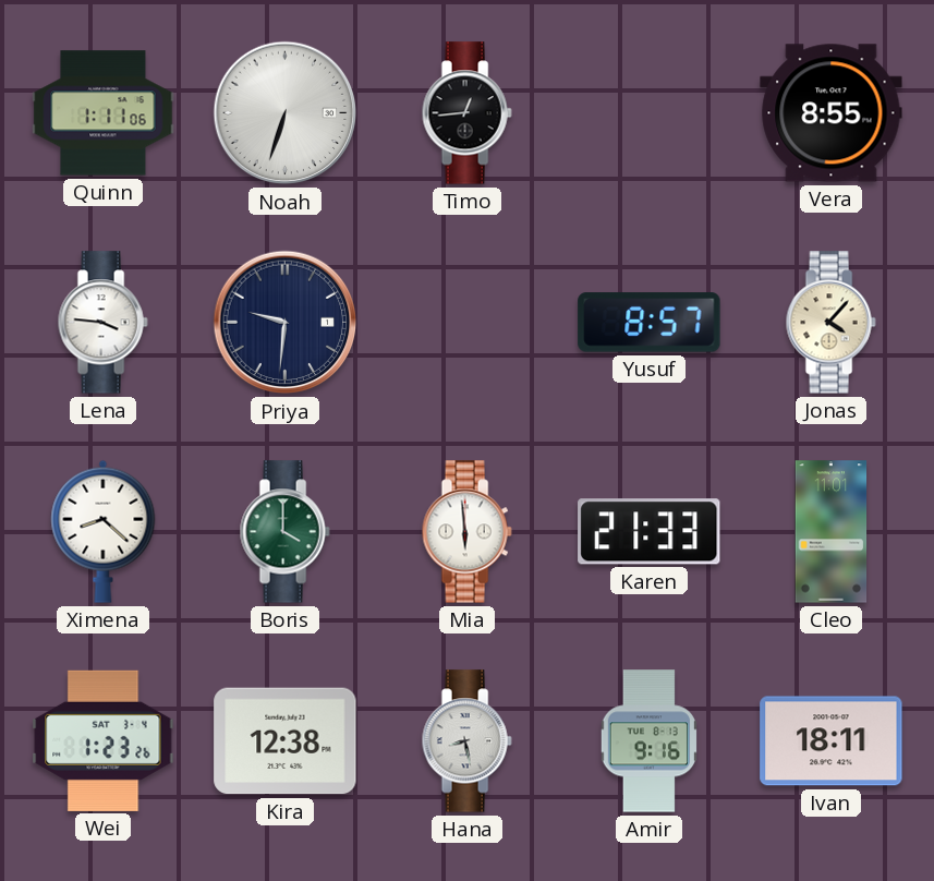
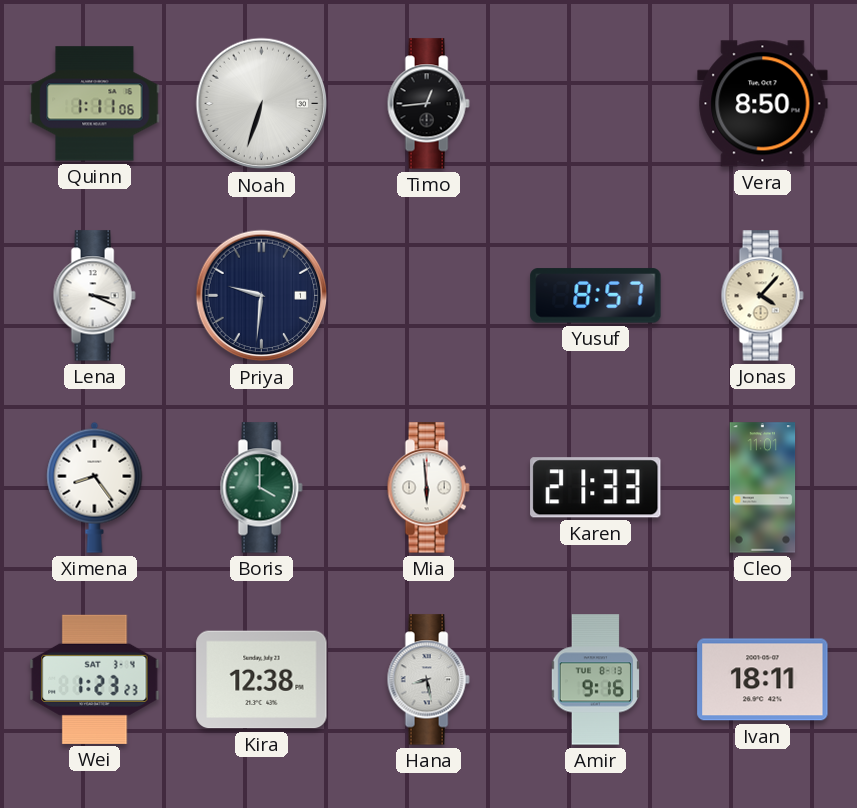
Vera: 8:55 -> 8:50
Lena: 3:46 -> 3:19
Ximena: 8:22 -> 8:24
Wei: 1:23:26 -> 1:23:23
